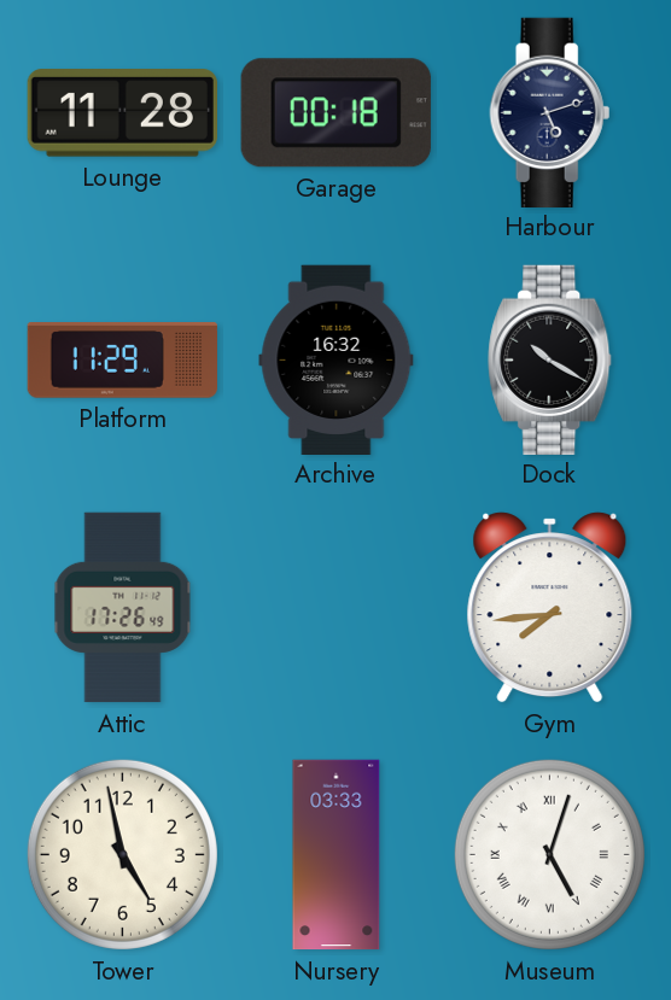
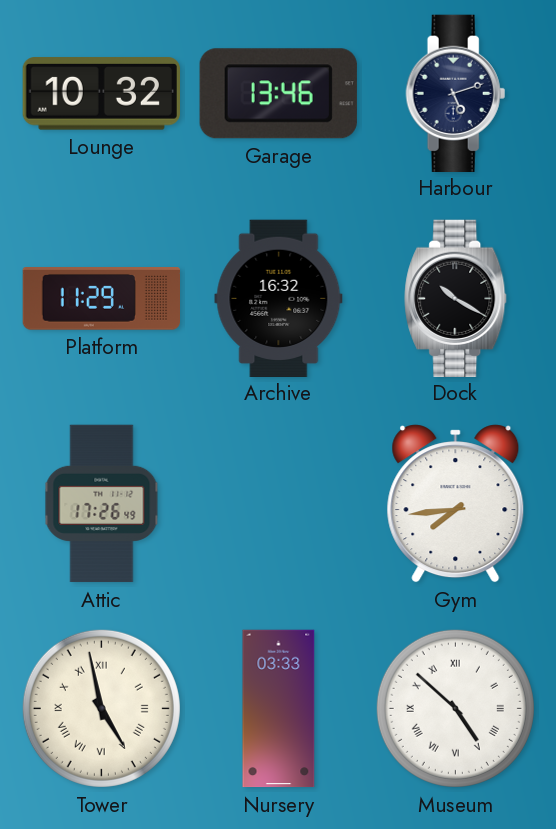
Lounge: 11:28 -> 10:32
Garage: 00:18 -> 13:46
Tower numerals: Arabic -> Roman
Museum: 5:03 -> 4:52
